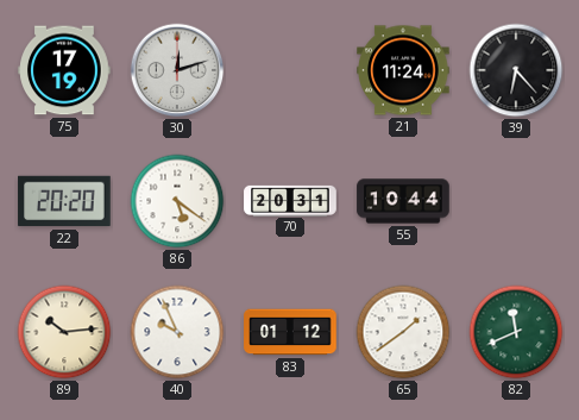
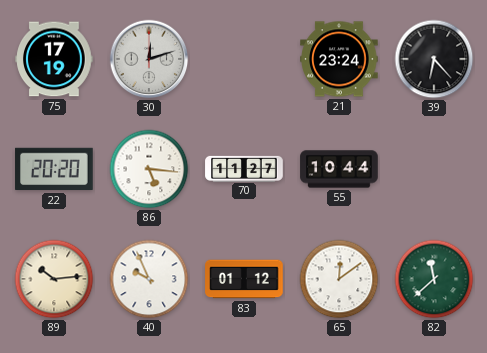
21: 11:24 -> 23:24
86: 5:21 -> 5:16
70: 20:31 -> 11:27
65: 1:39 -> 12:09
82: 11:41 -> 11:38
